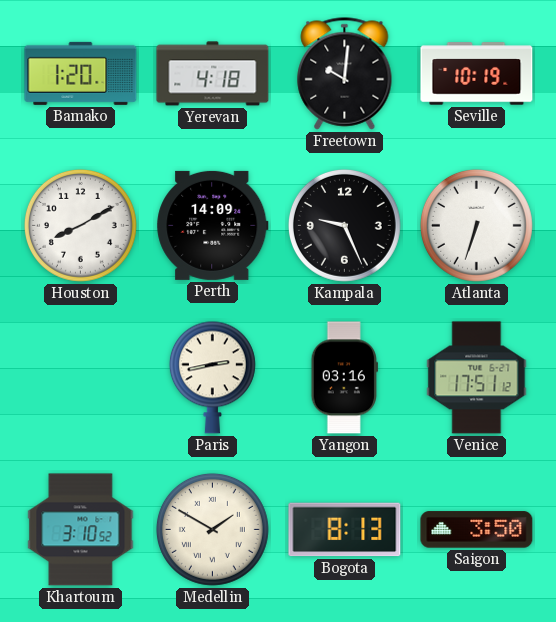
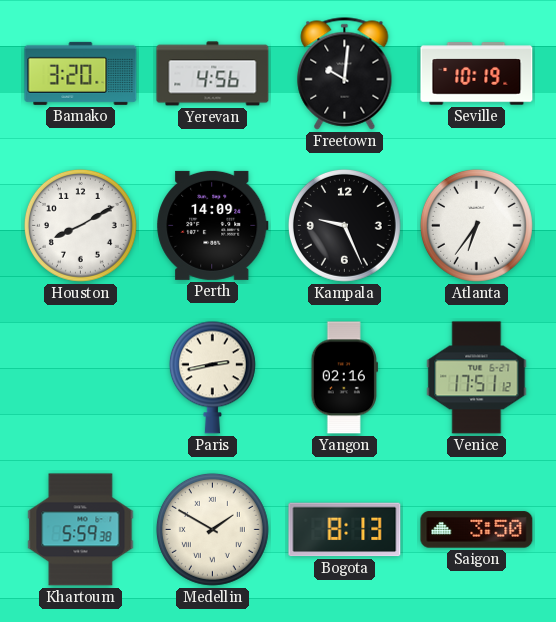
Bamako: 1:20 -> 3:20
Yerevan: 4:18 -> 4:56
Atlanta: 6:33 -> 6:36
Yangon: 03:16 -> 02:16
Khartoum: 3:10 -> 5:59
